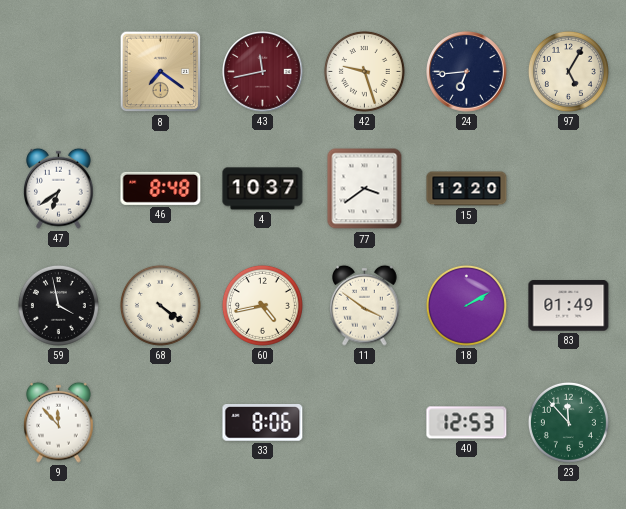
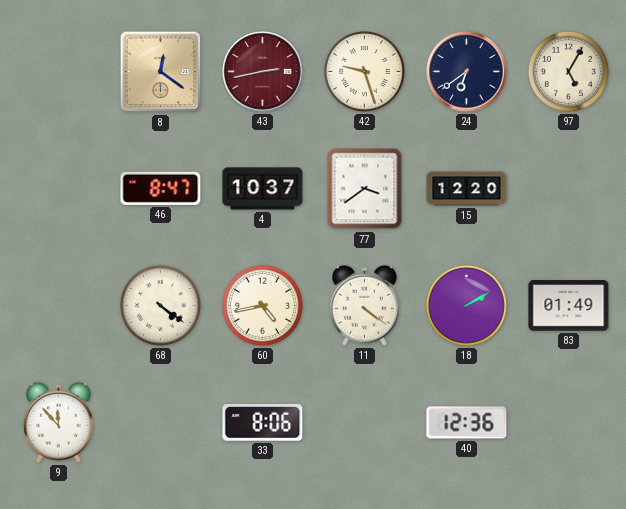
8: 7:21 -> 12:21
43: 11:43 -> 2:43
24: 6:44 -> 6:39
47: 6:39 -> none
46: 8:48 -> 8:47
59: 3:58 -> none
11: 3:51 -> 4:21
40: 12:53 -> 12:36
23: 11:53 -> none
